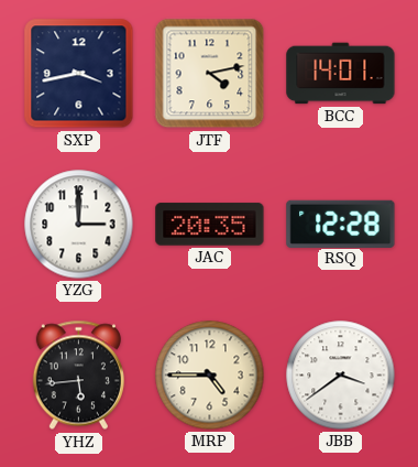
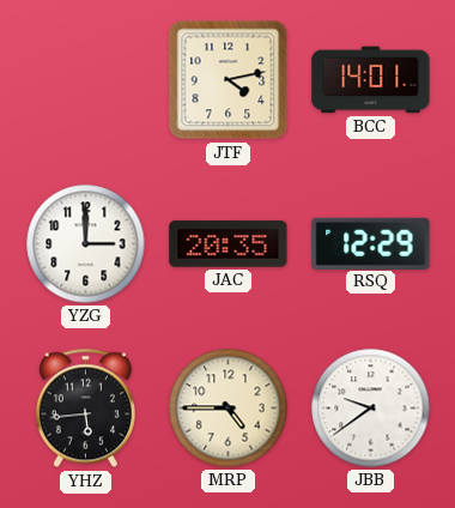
SXP: 3:43 -> none
RSQ: 12:28 -> 12:29
JBB: 3:39 -> 9:39
